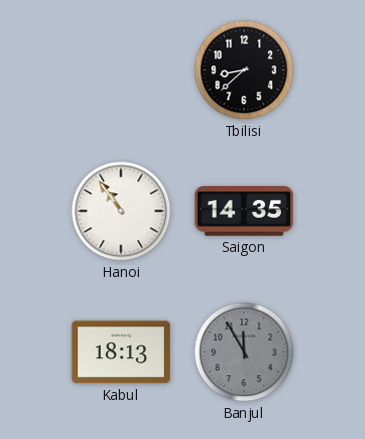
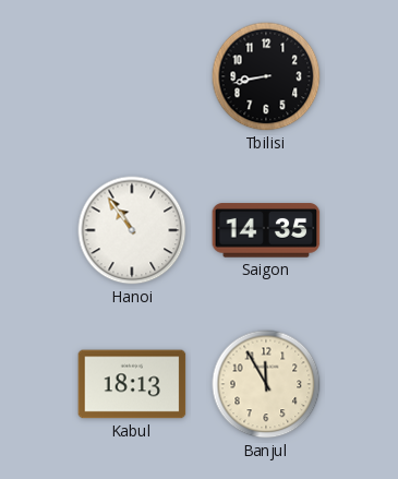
Tbilisi: 8:38 -> 8:43
Banjul dial: grey -> cream
